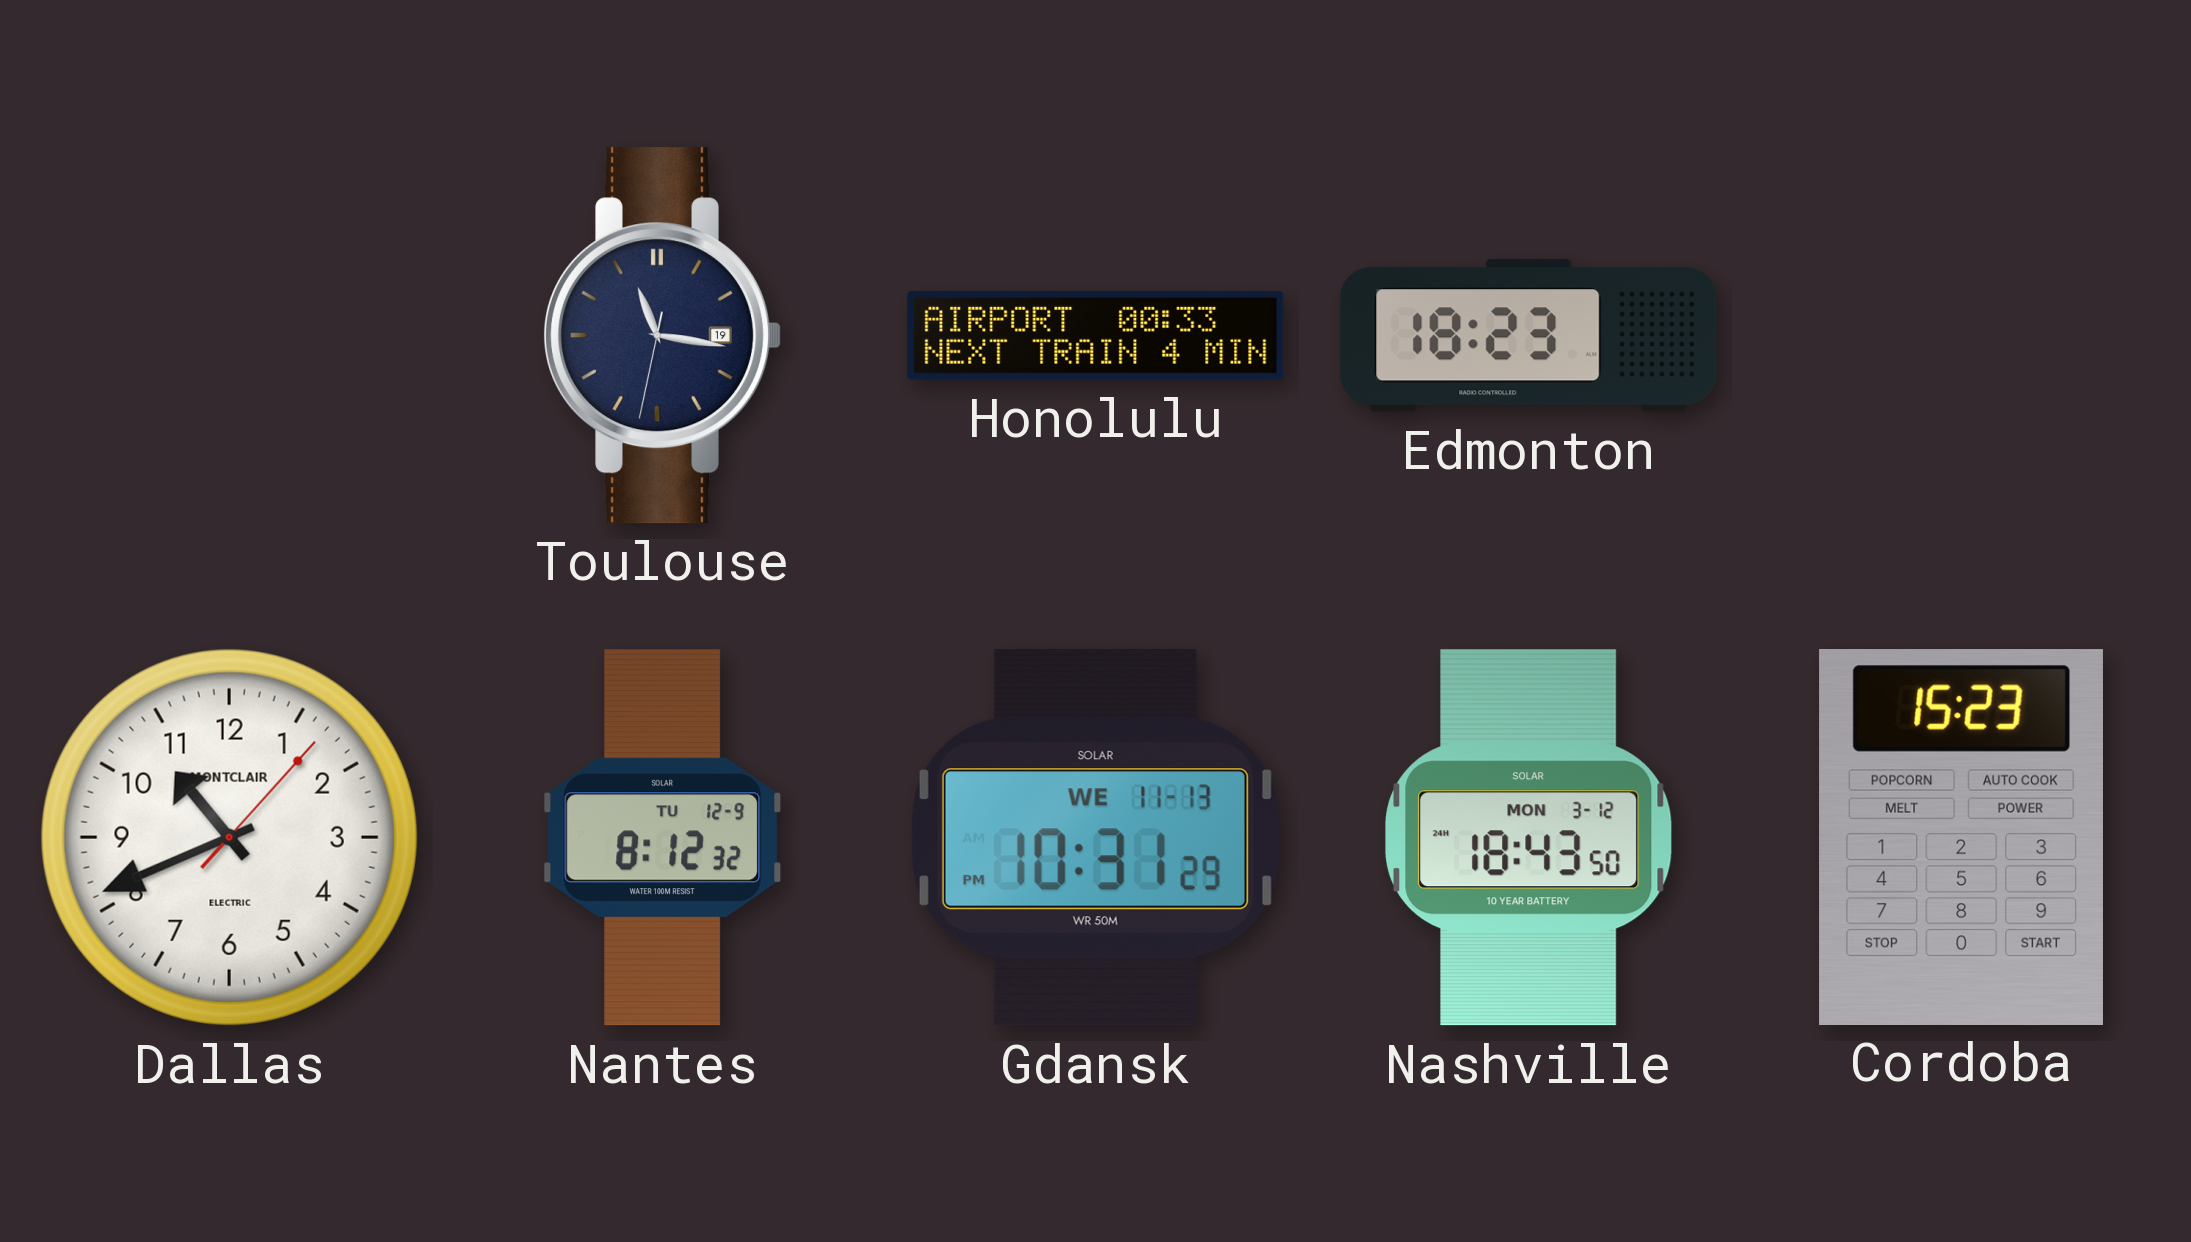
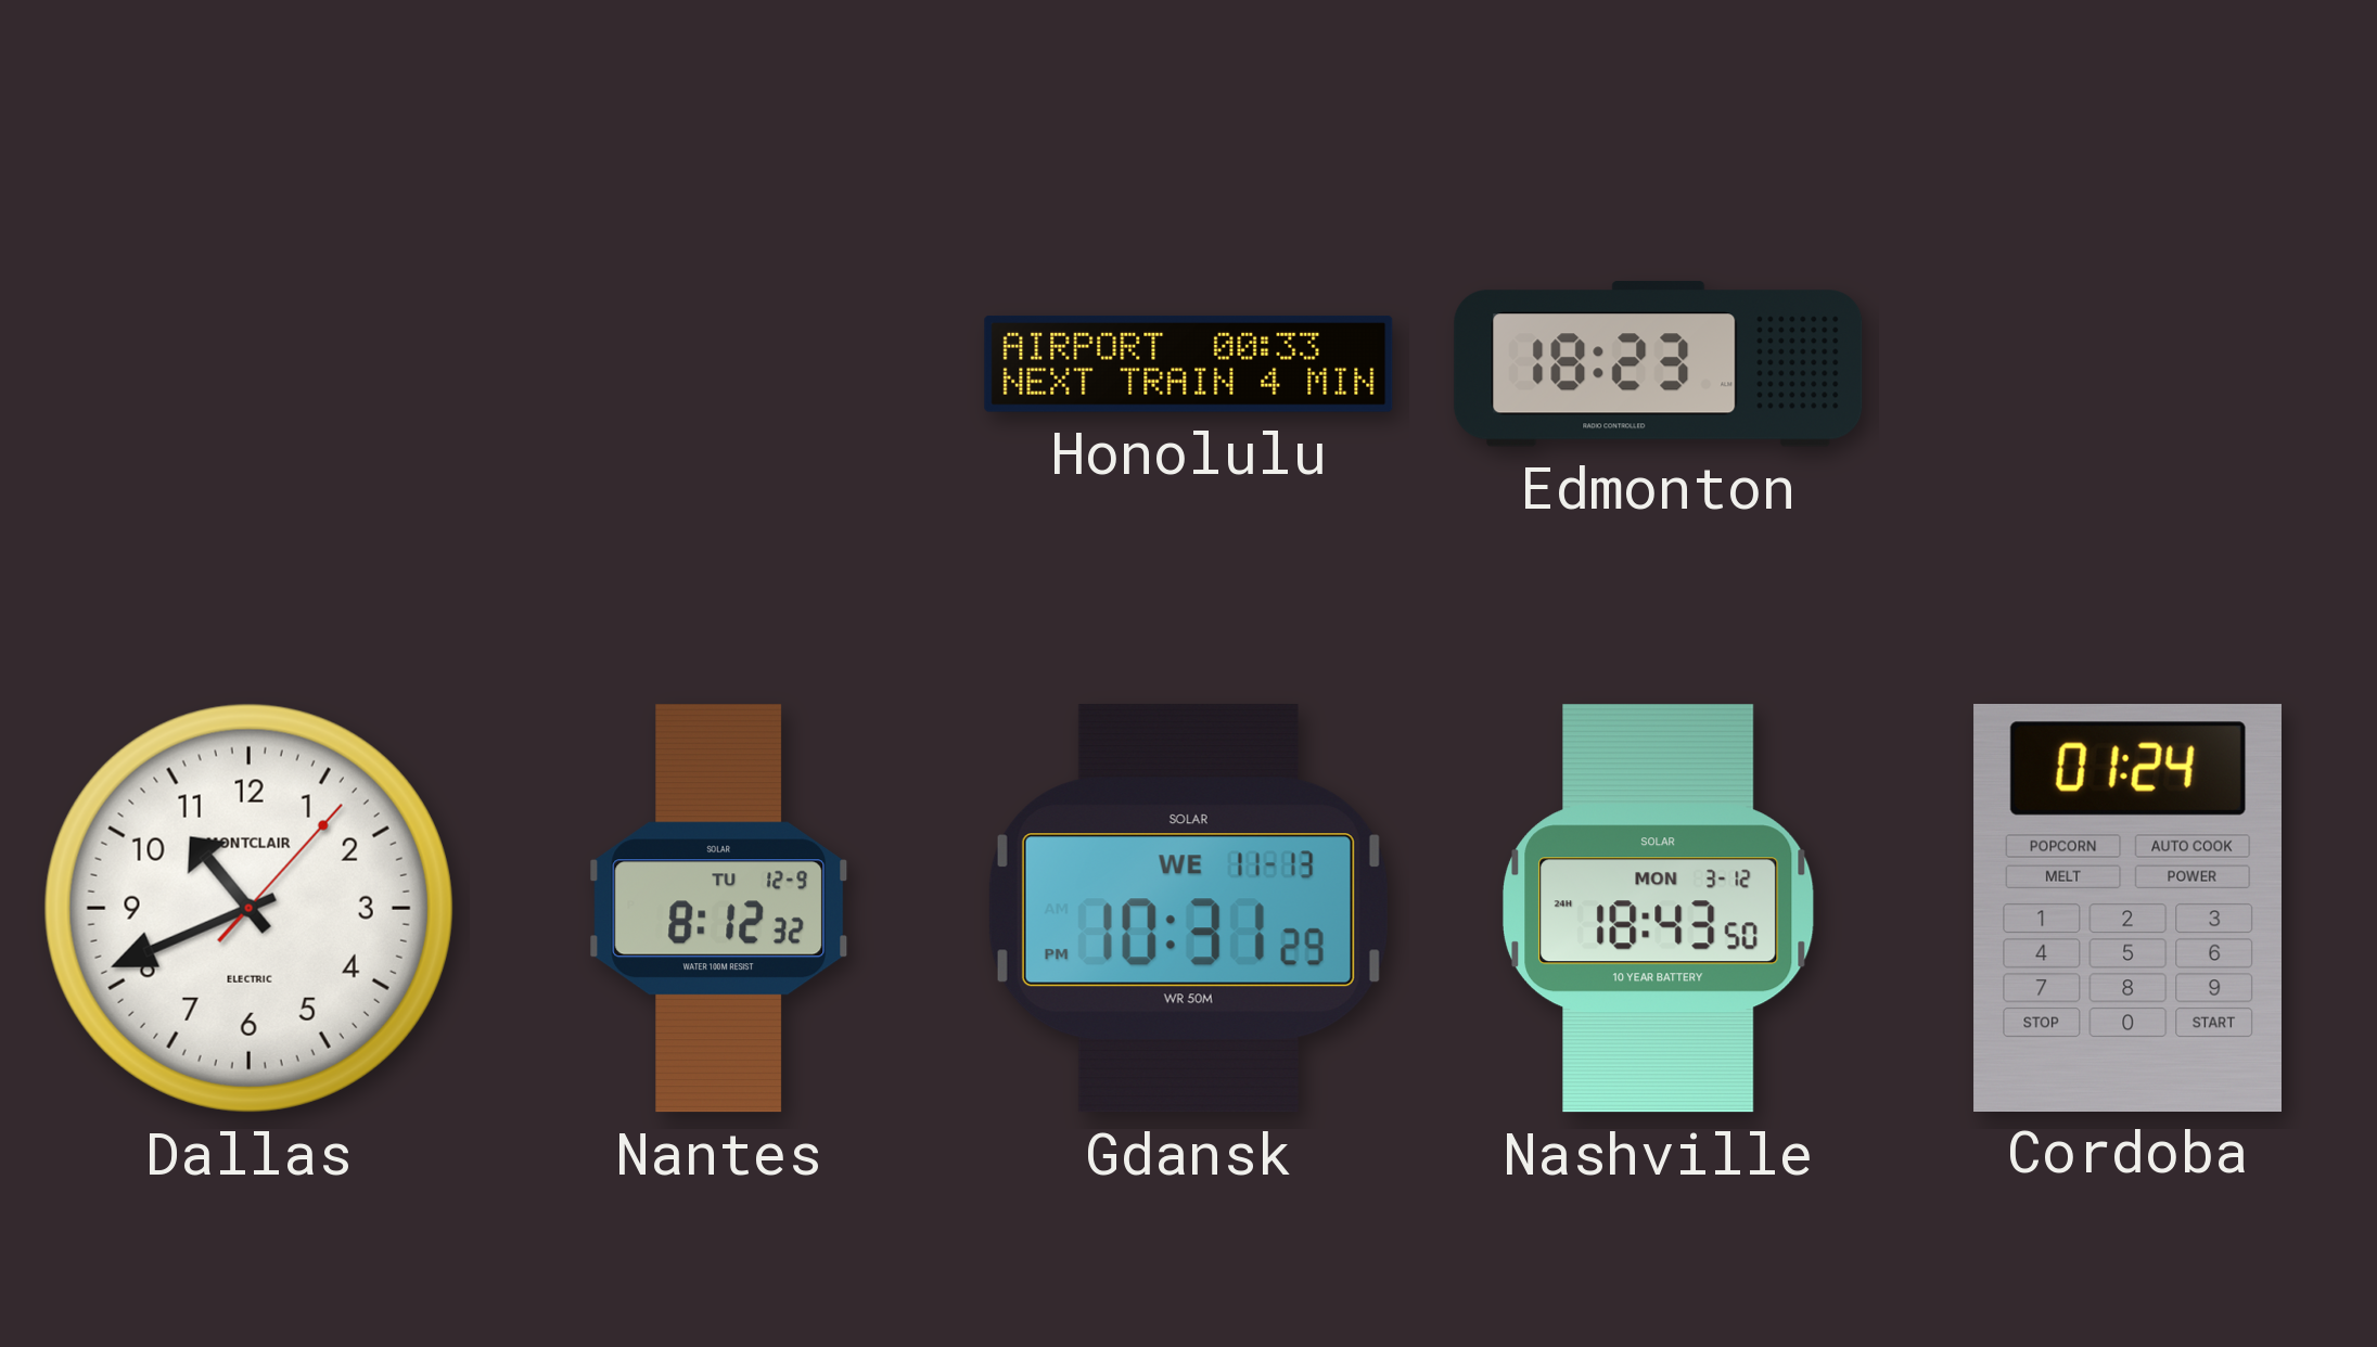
Toulouse: 11:16 -> none
Cordoba: 15:23 -> 01:24
